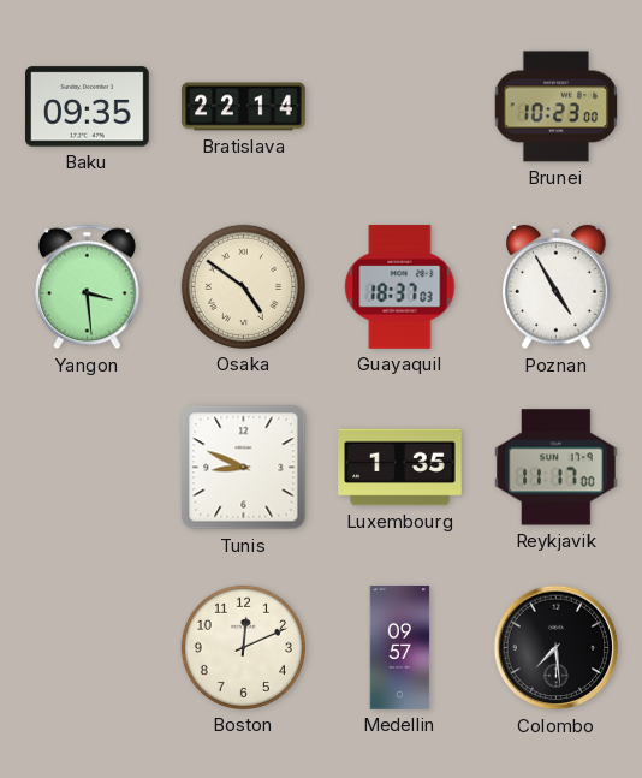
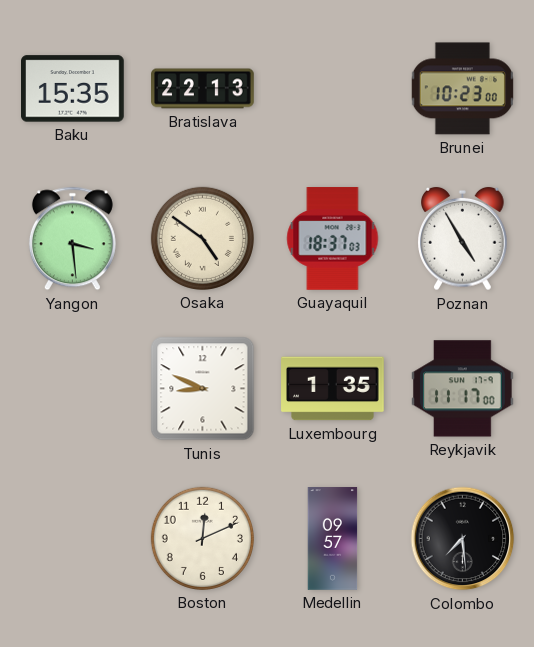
Baku: 09:35 -> 15:35
Bratislava: 22:14 -> 22:13
